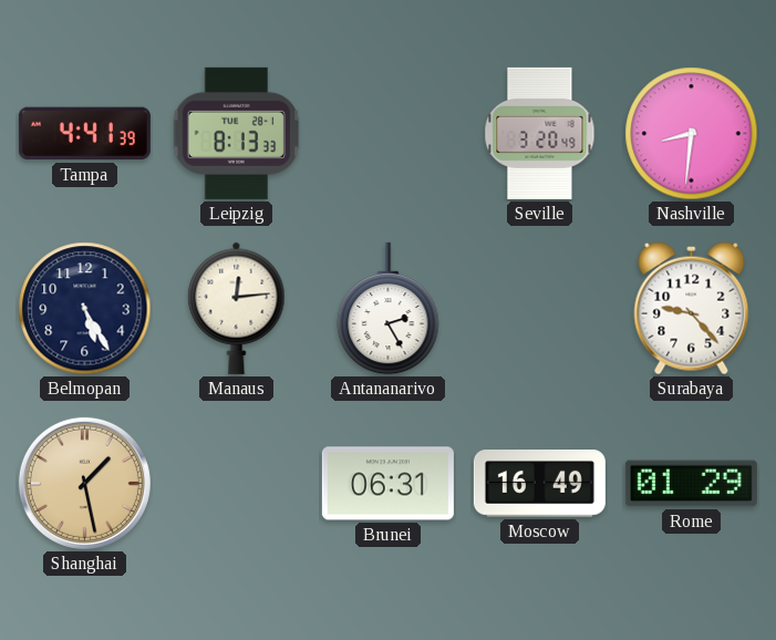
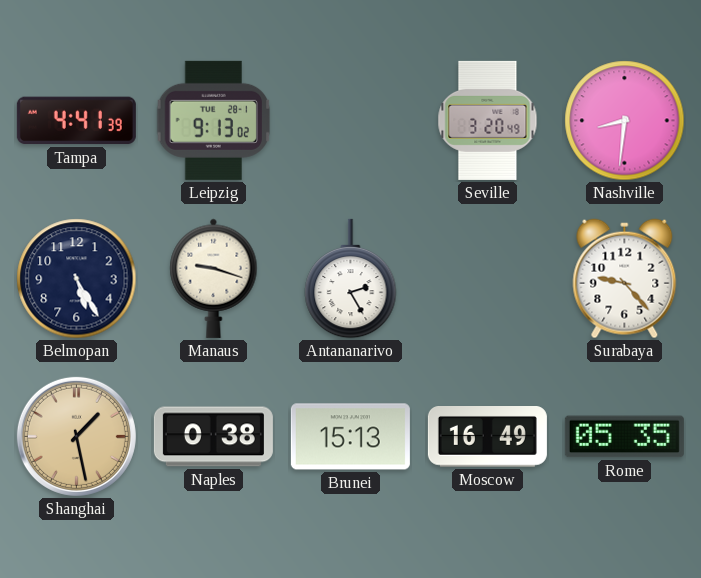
Leipzig: 8:13 -> 9:13
Manaus: 12:14 -> 9:18
Naples: none -> 0:38
Brunei: 06:31 -> 15:13
Rome: 01:29 -> 05:35
